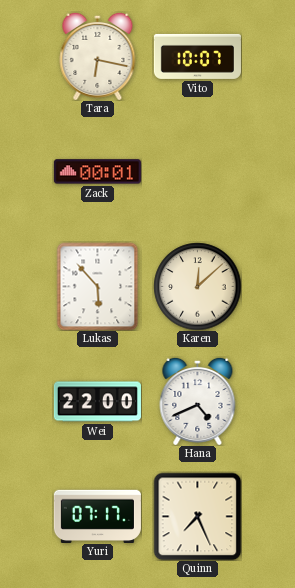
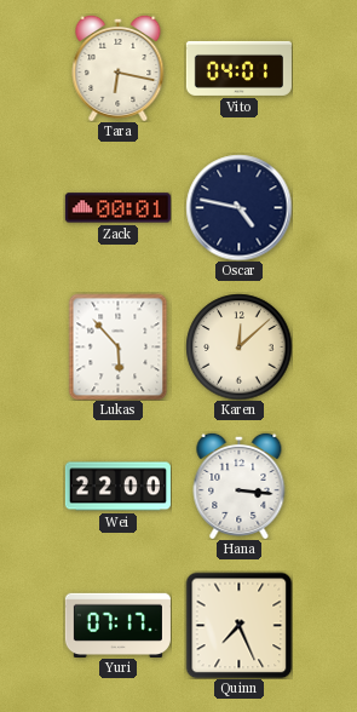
Vito: 10:07 -> 04:01
Oscar: none -> 4:47
Hana: 4:41 -> 3:16
